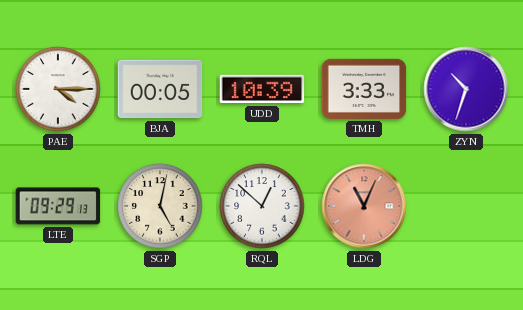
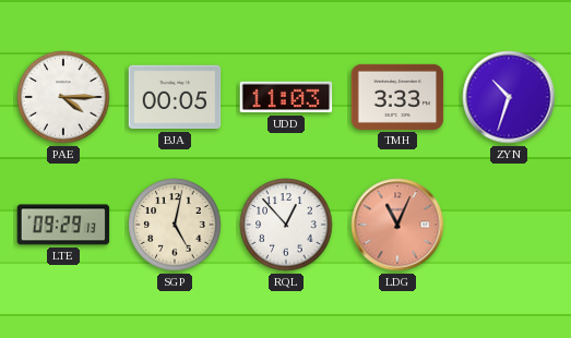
UDD: 10:39 -> 11:03
RQL: 12:52 -> 12:53
